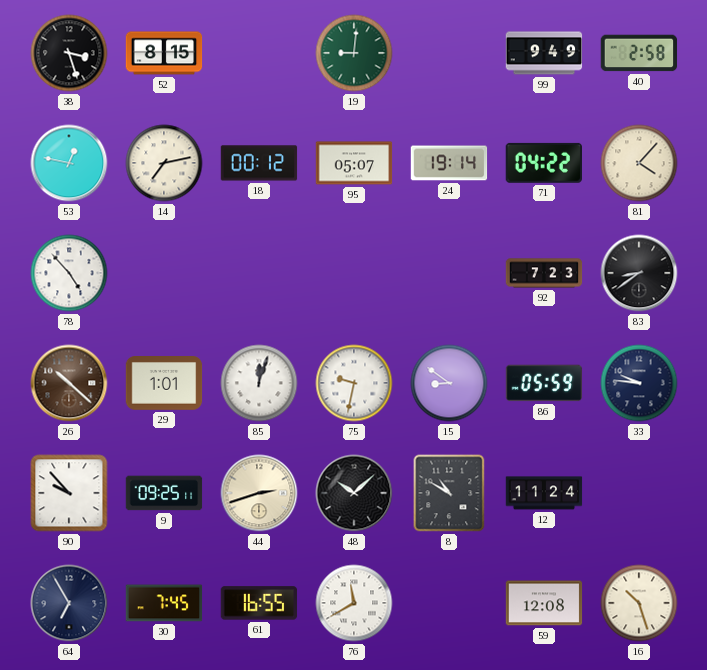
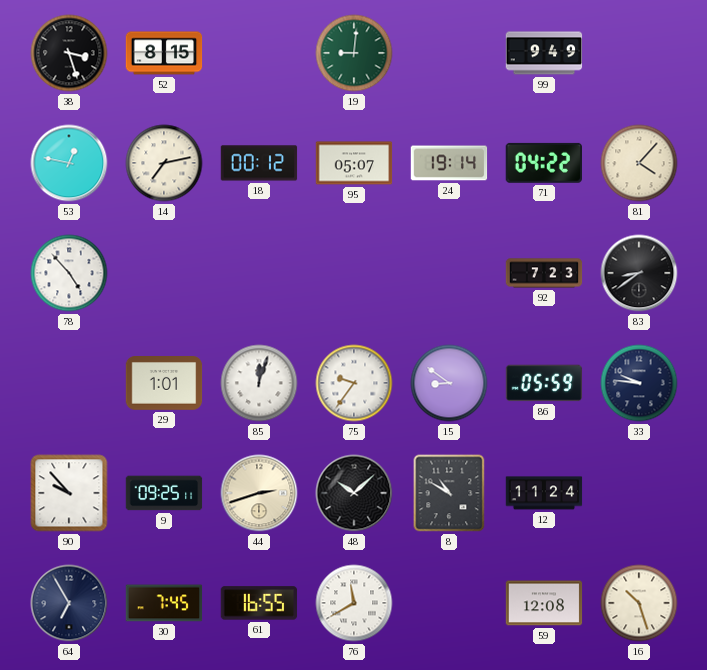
40: 2:58 -> none
26: 10:22 -> none
75: 9:32 -> 9:36
